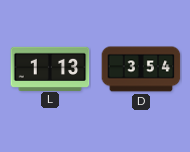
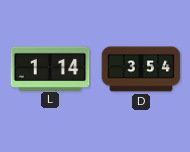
L: 1:13 -> 1:14
